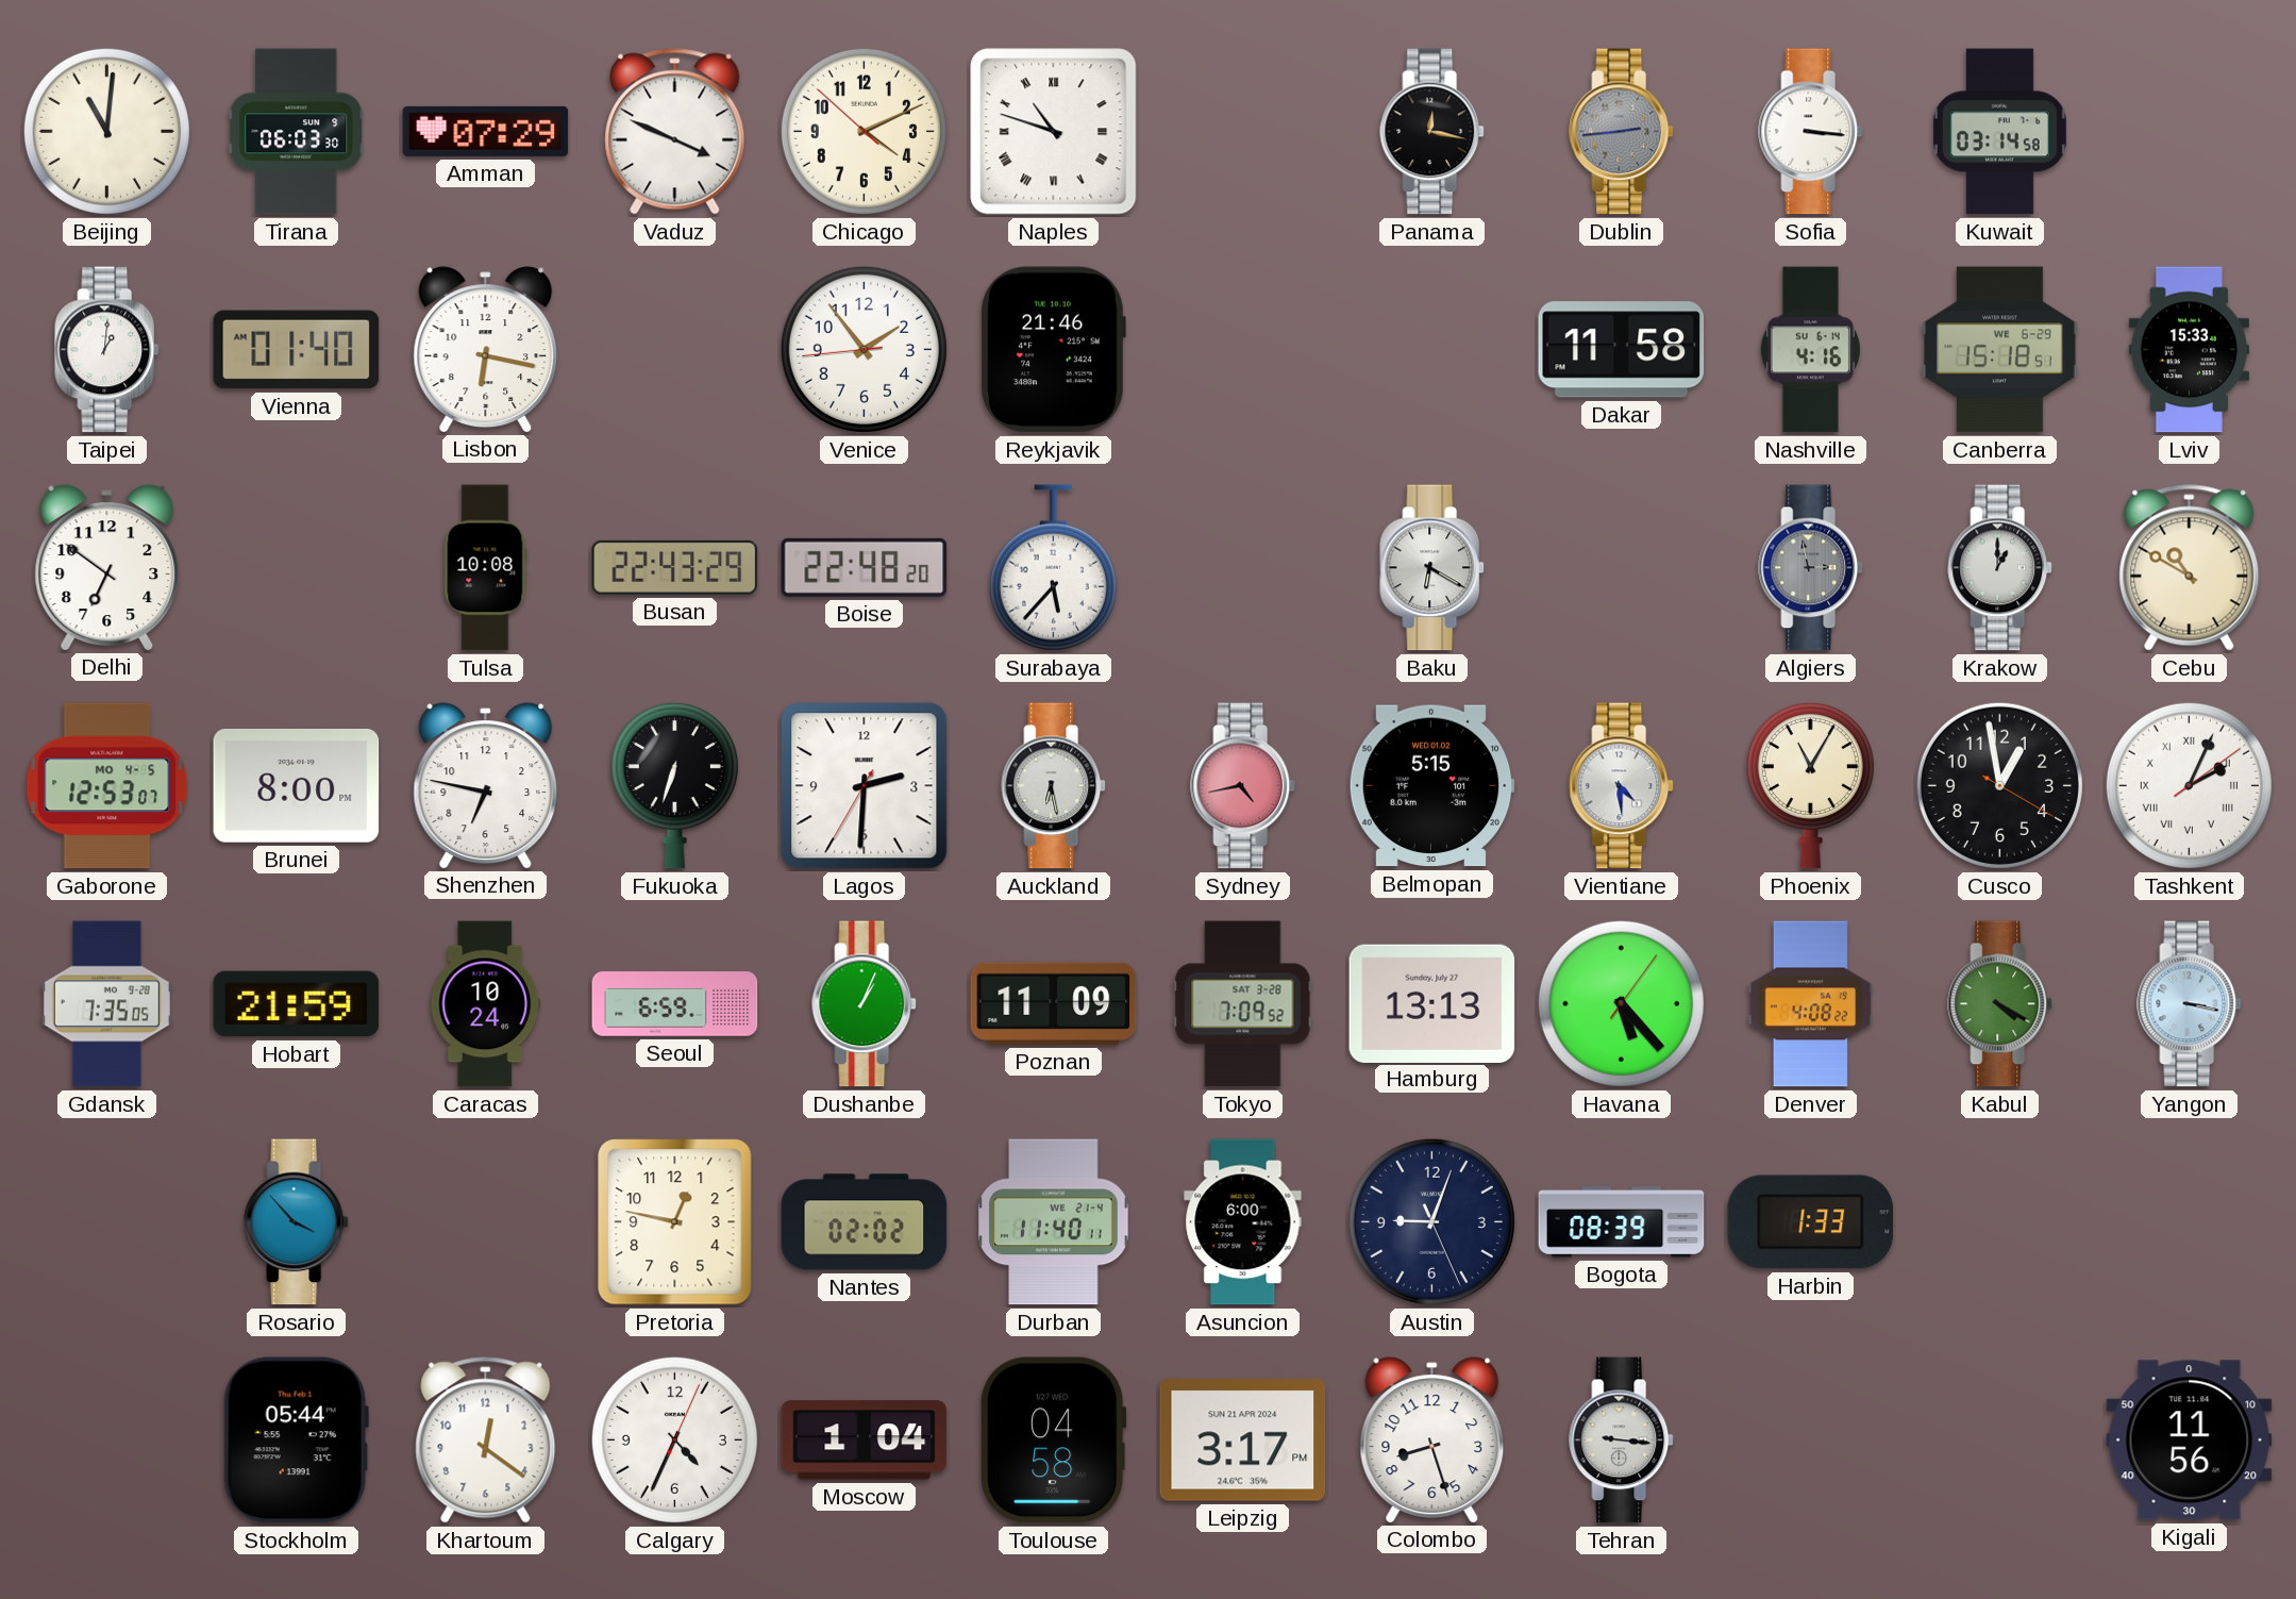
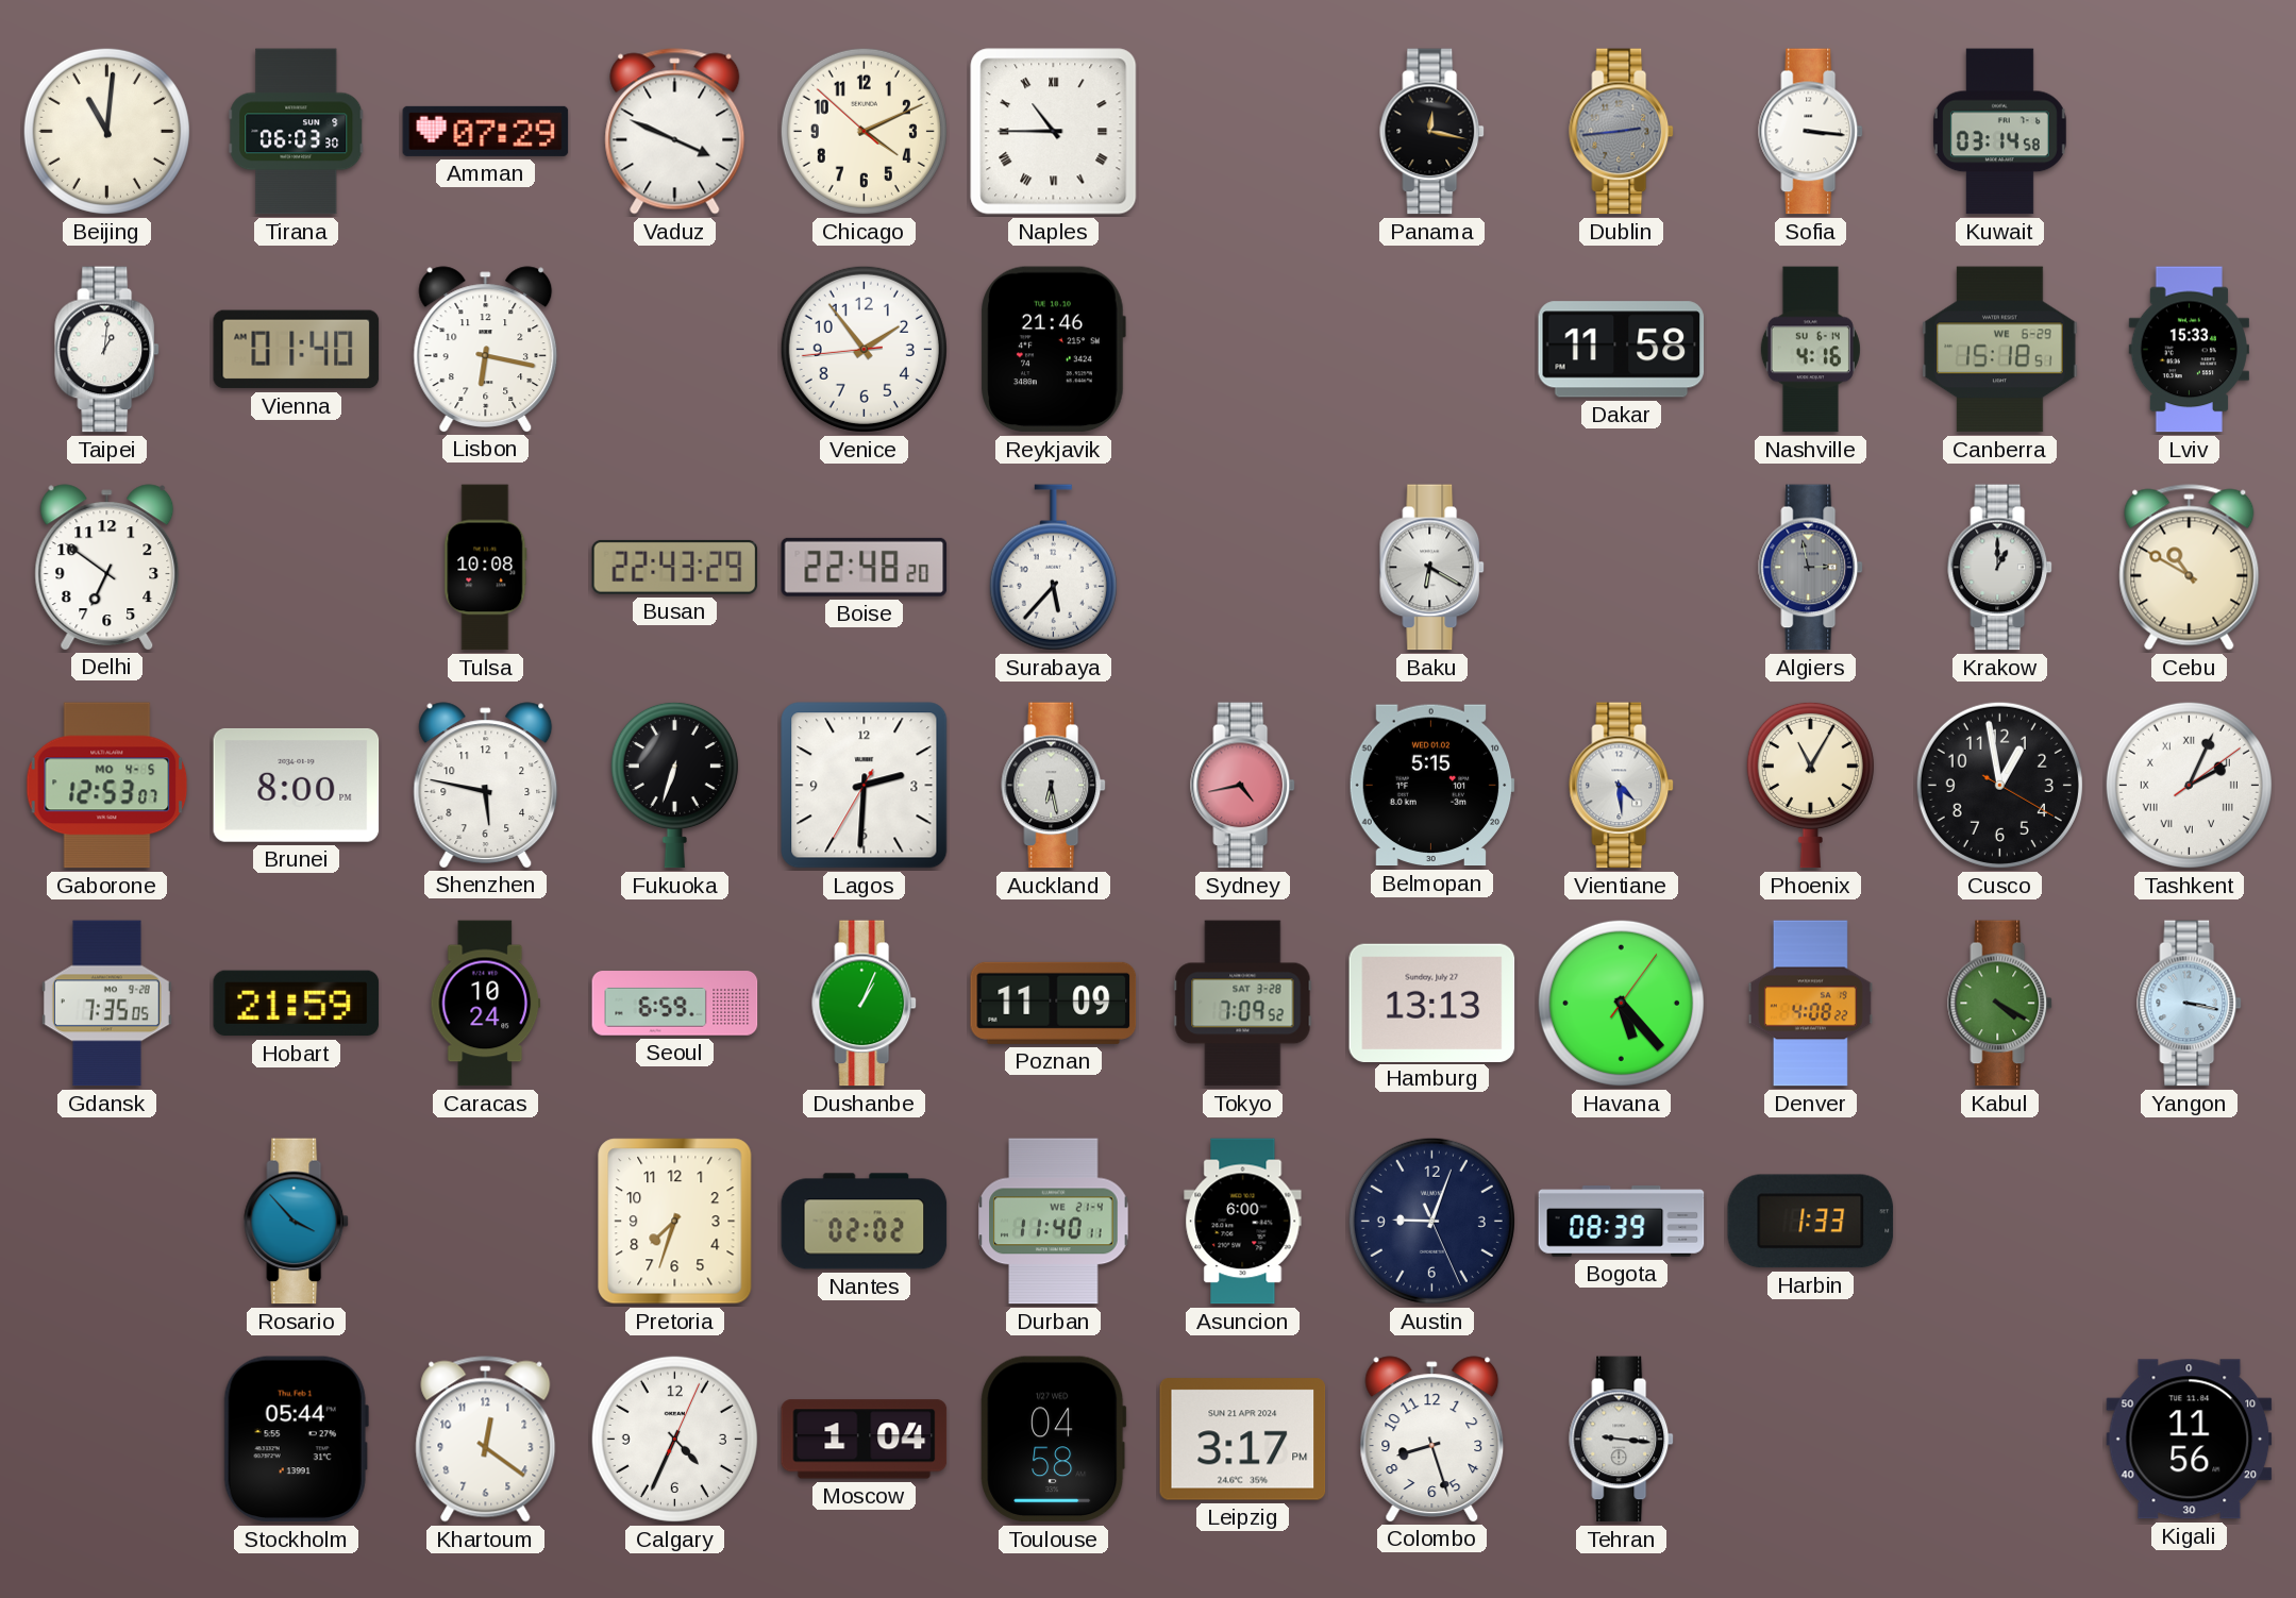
Naples: 10:48 -> 10:45
Shenzhen: 6:47 -> 5:47
Pretoria: 12:47 -> 7:33
